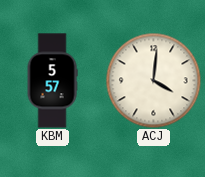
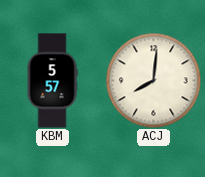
ACJ: 4:01 -> 8:01
